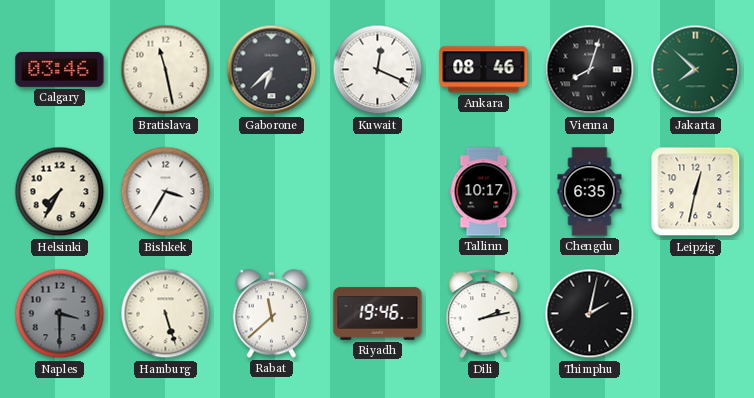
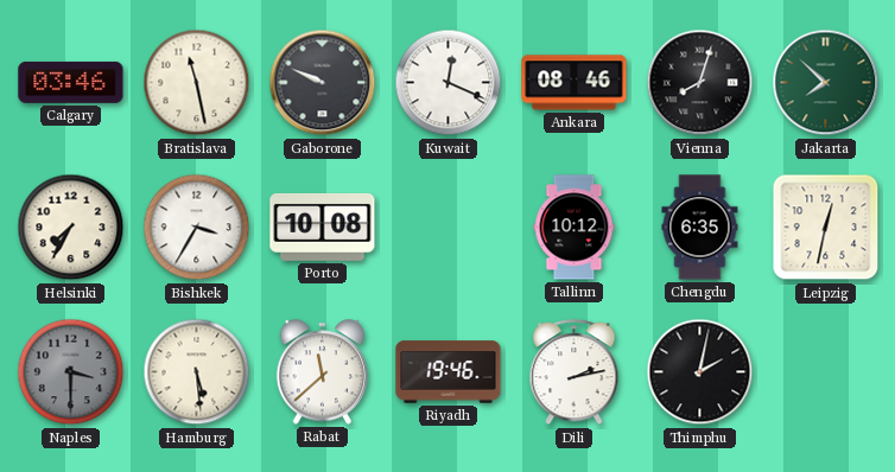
Gaborone: 6:38 -> 9:49
Porto: none -> 10:08
Tallinn: 10:17 -> 10:12
Hamburg: 5:27 -> 5:29
